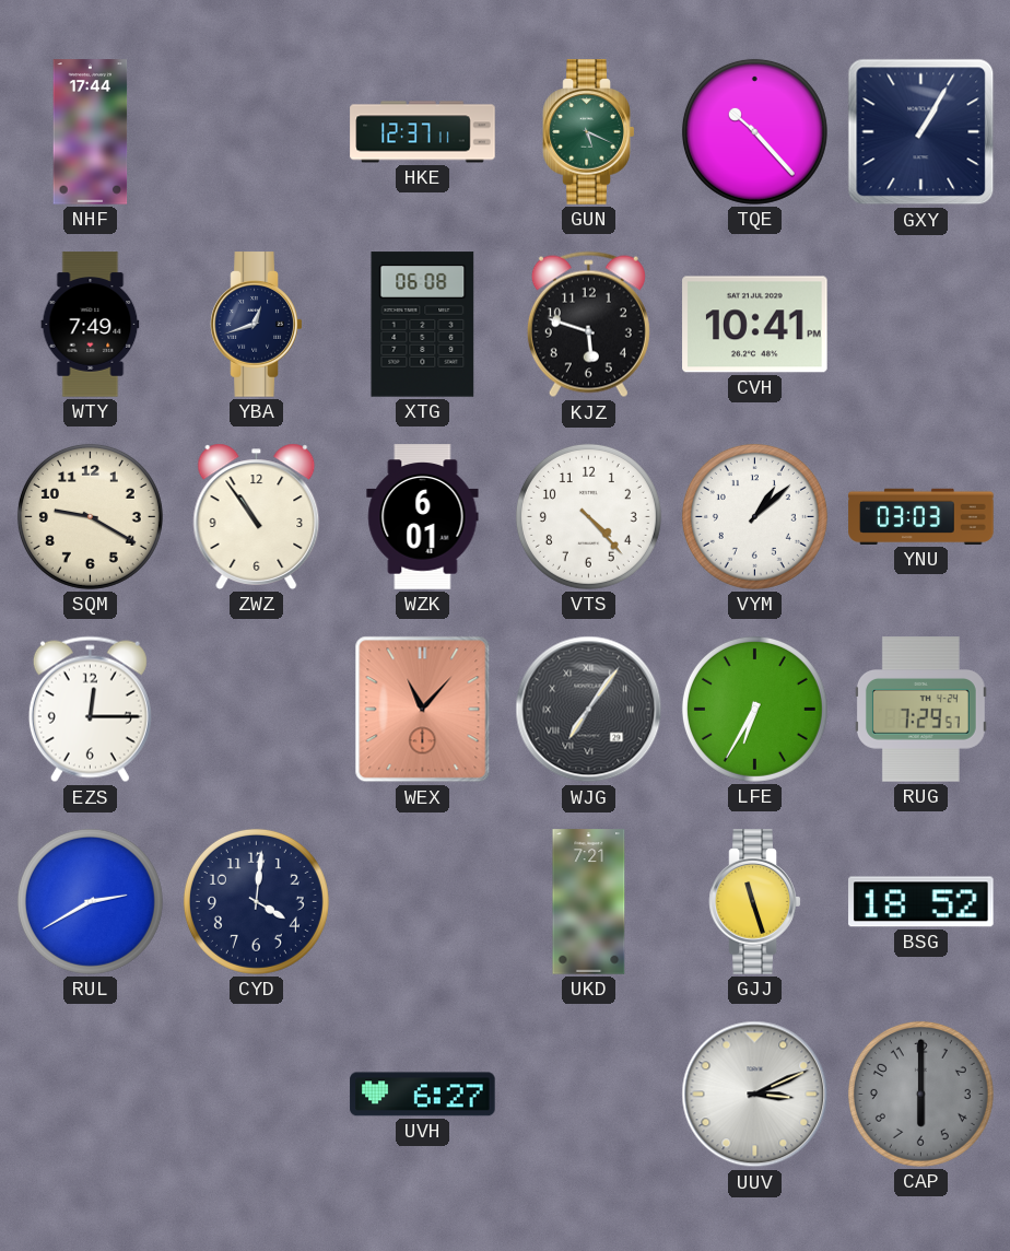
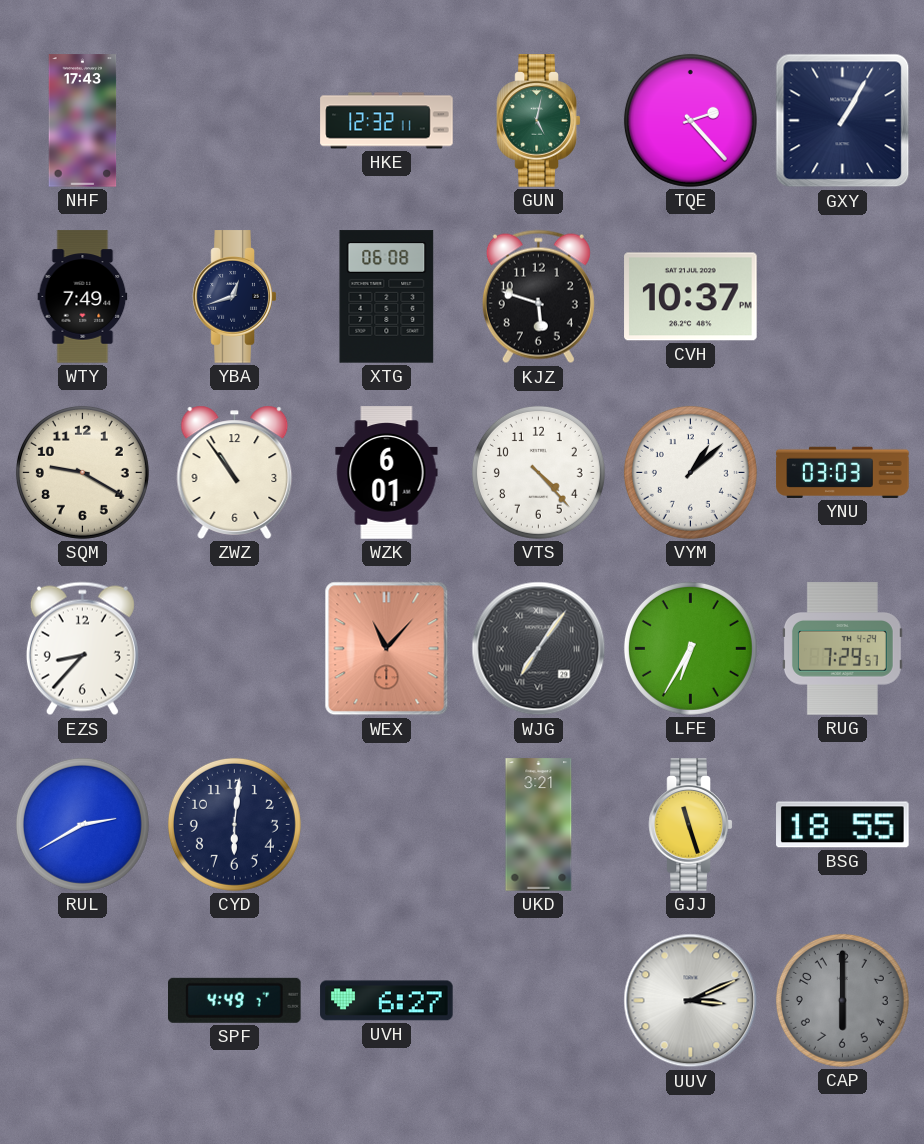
NHF: 17:44 -> 17:43
HKE: 12:37 -> 12:32
GUN: 5:19 -> 5:02
TQE: 10:23 -> 2:23
CVH: 10:41 -> 10:37
EZS: 12:15 -> 8:37
CYD: 4:01 -> 6:01
UKD: 7:21 -> 3:21
BSG: 18:52 -> 18:55
SPF: none -> 4:49
